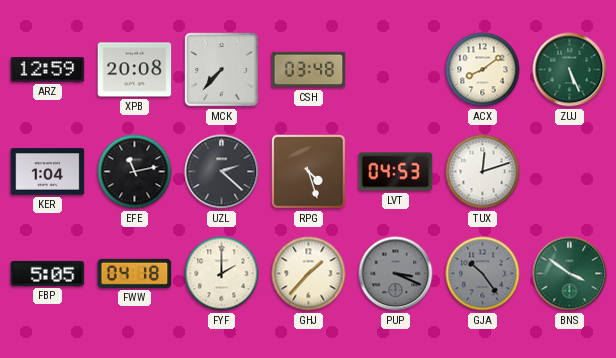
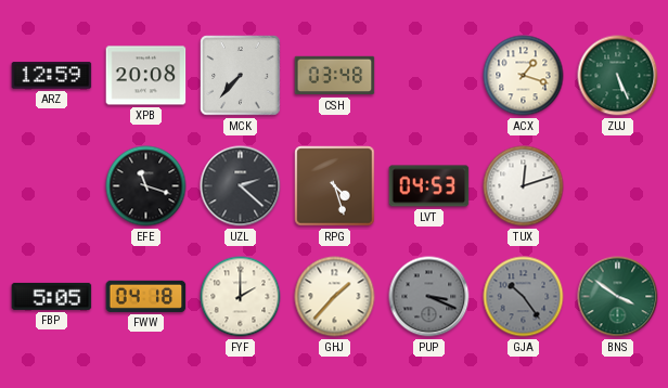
ACX: 8:09 -> 1:18
KER: 1:04 -> none
EFE: 11:13 -> 11:18
